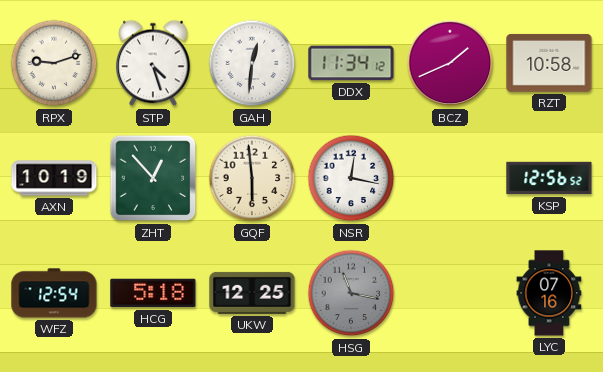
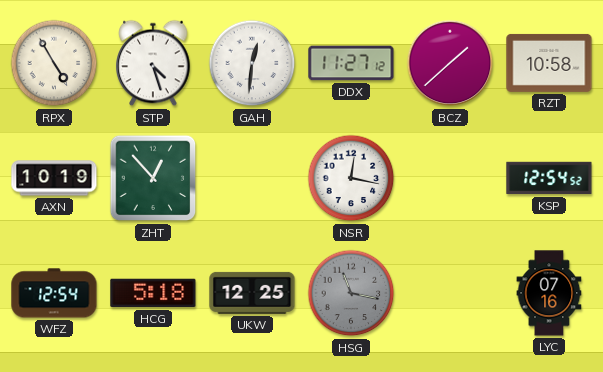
RPX: 9:12 -> 4:55
DDX: 11:34 -> 11:27
BCZ: 1:41 -> 1:38
GQF: 5:59 -> none
KSP: 12:56 -> 12:54
